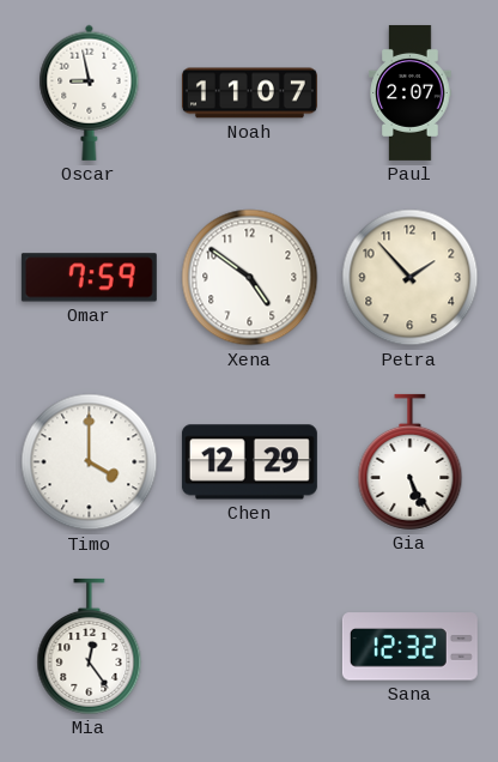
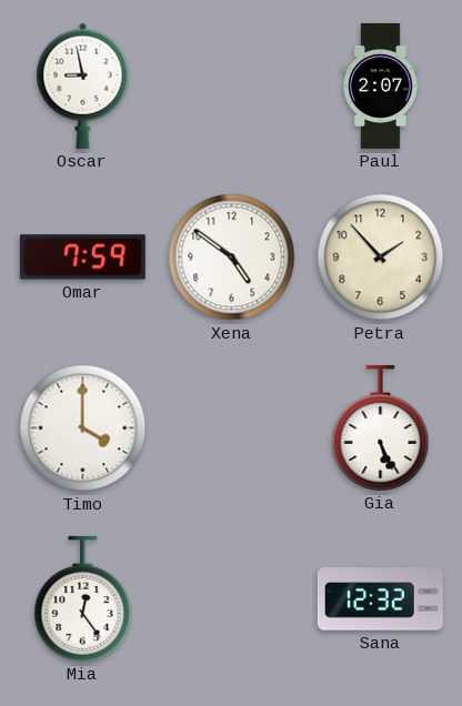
Noah: 11:07 -> none
Chen: 12:29 -> none
